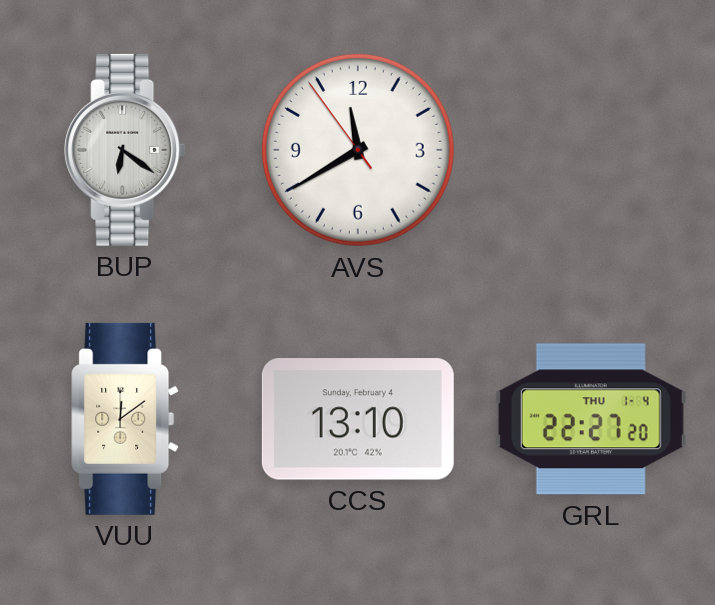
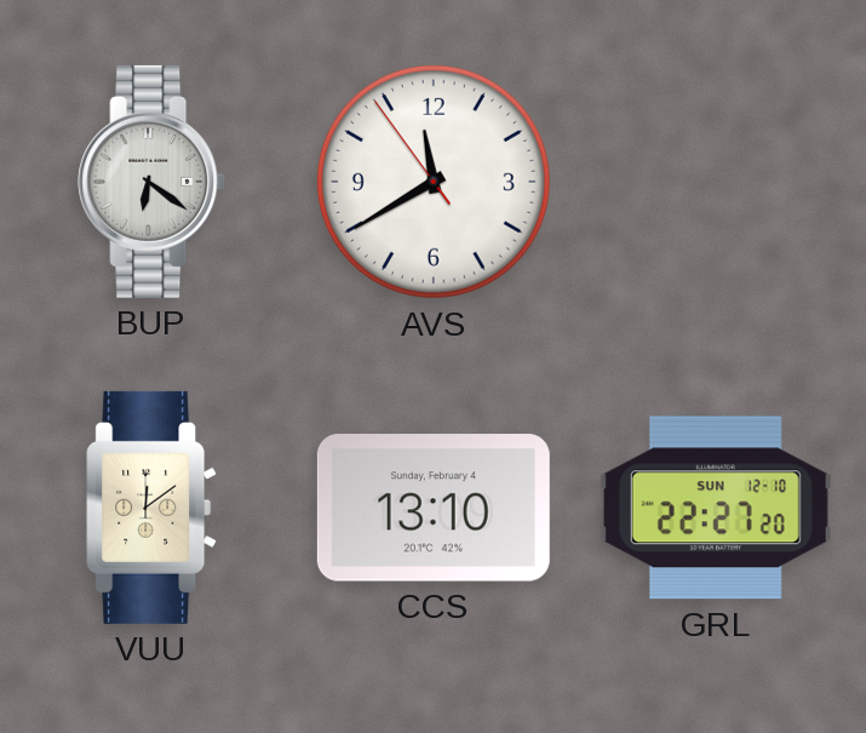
GRL date: THU 1-4 -> SUN 12-10
